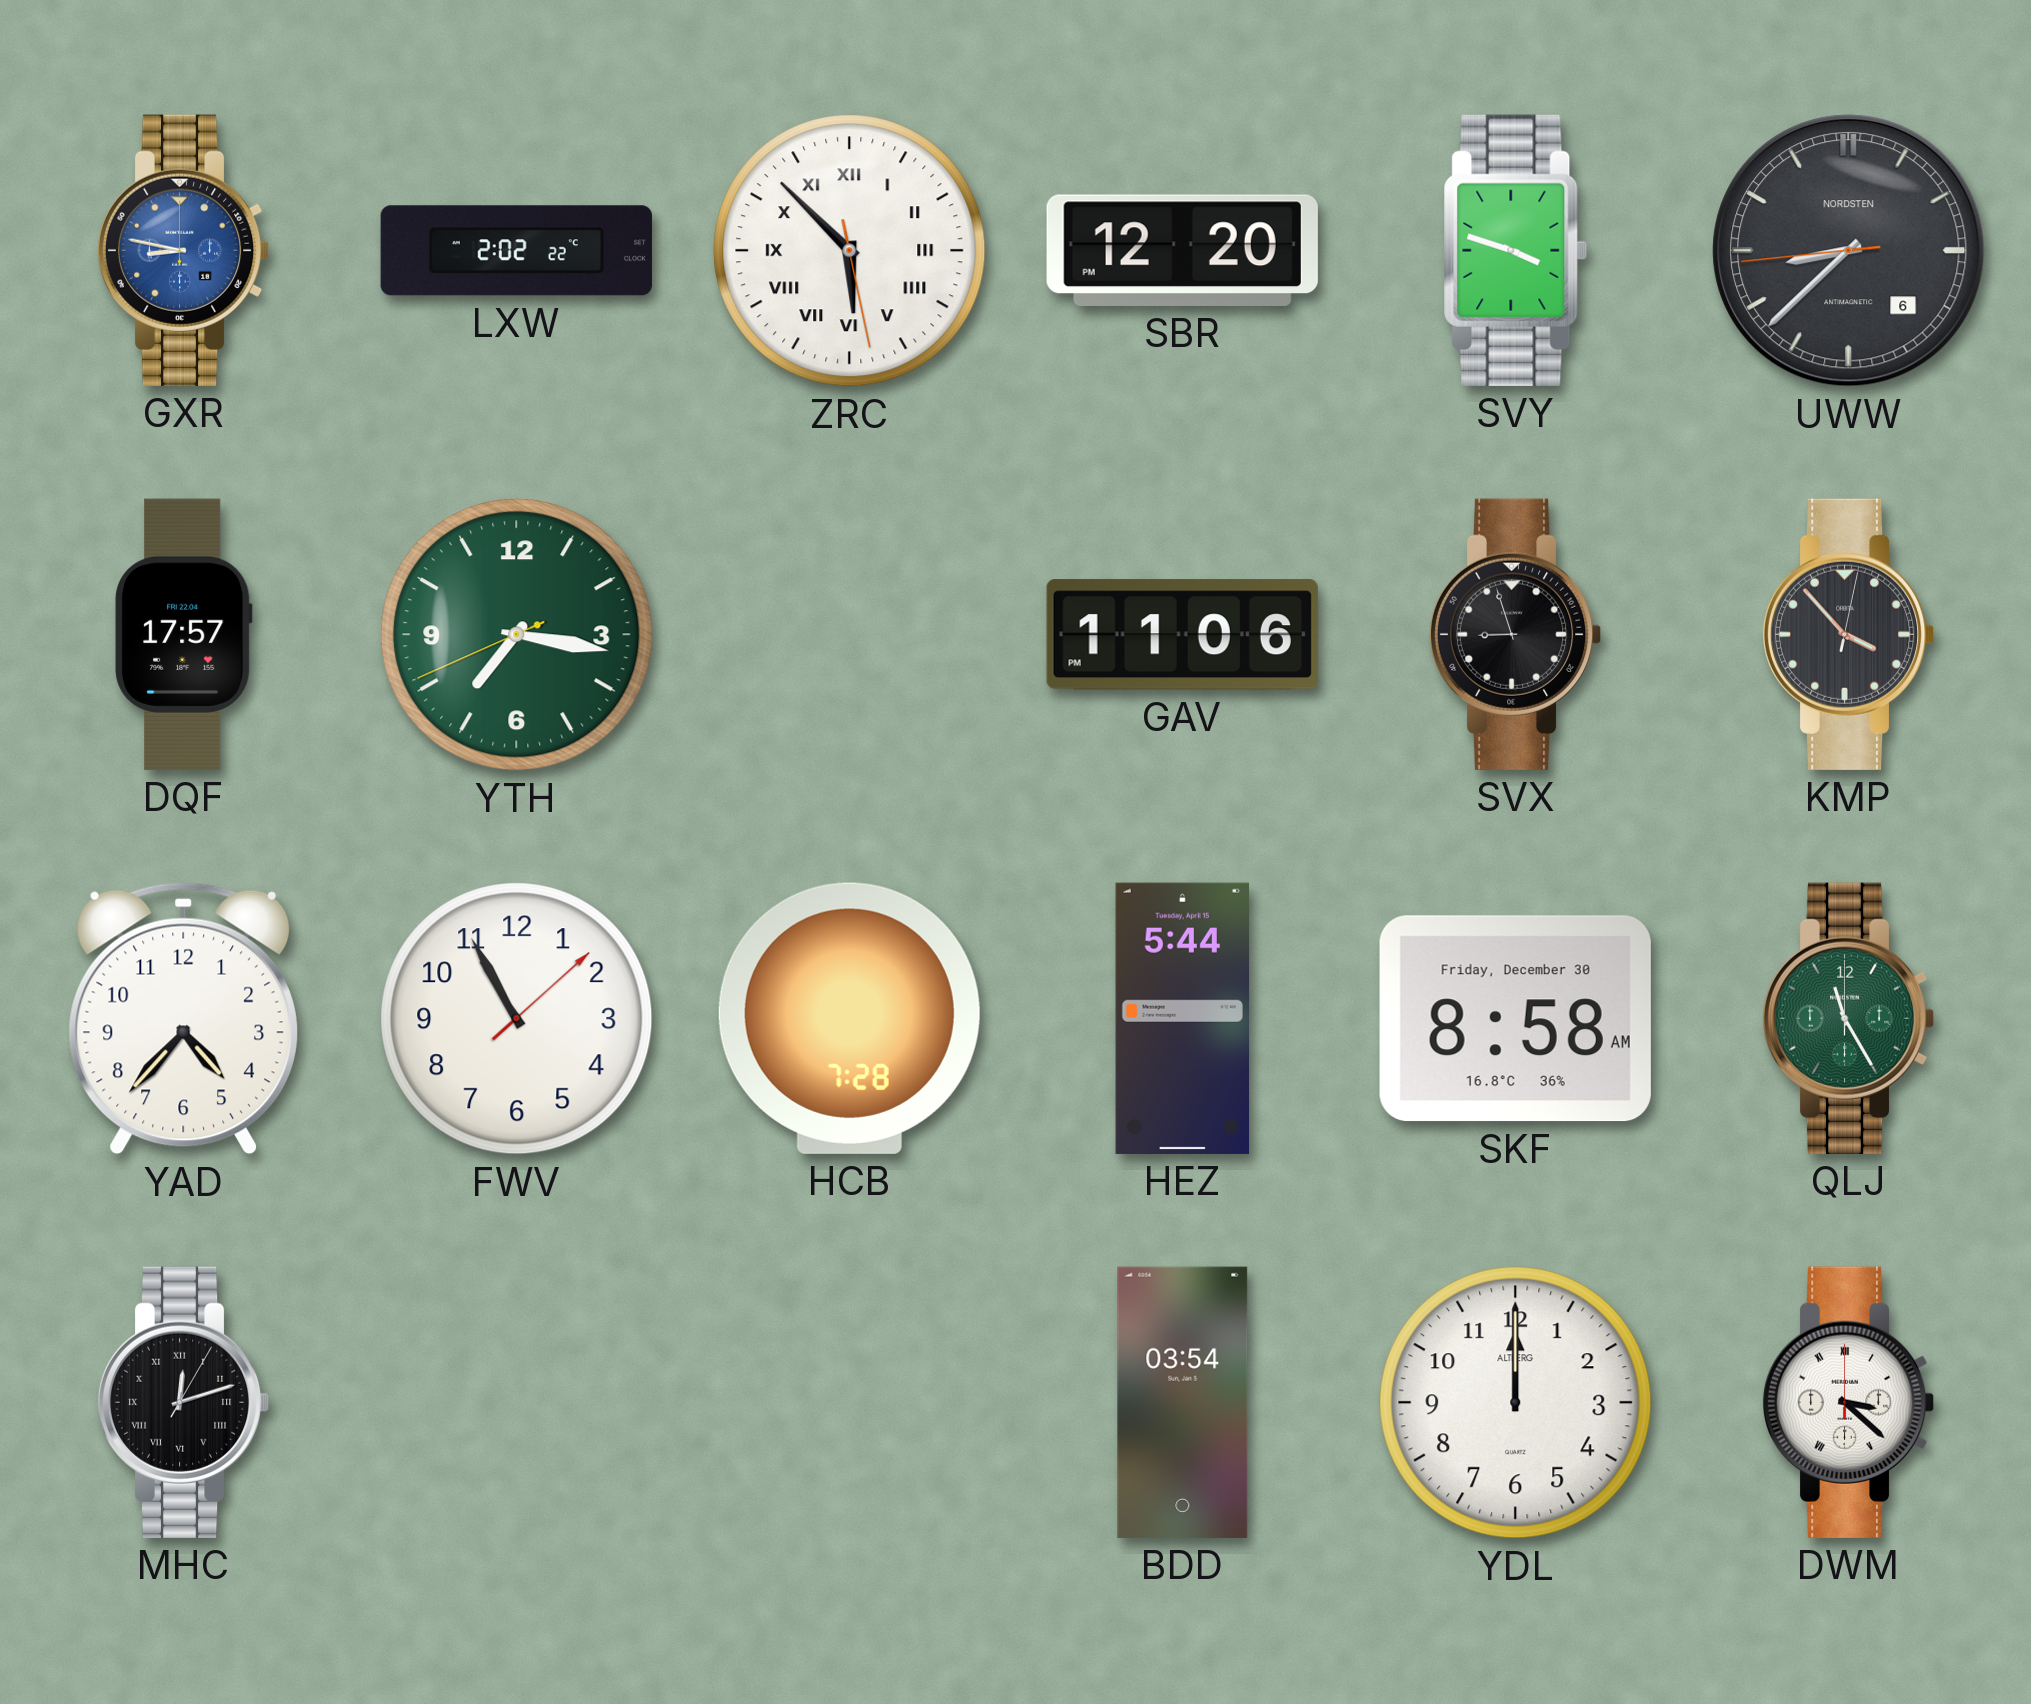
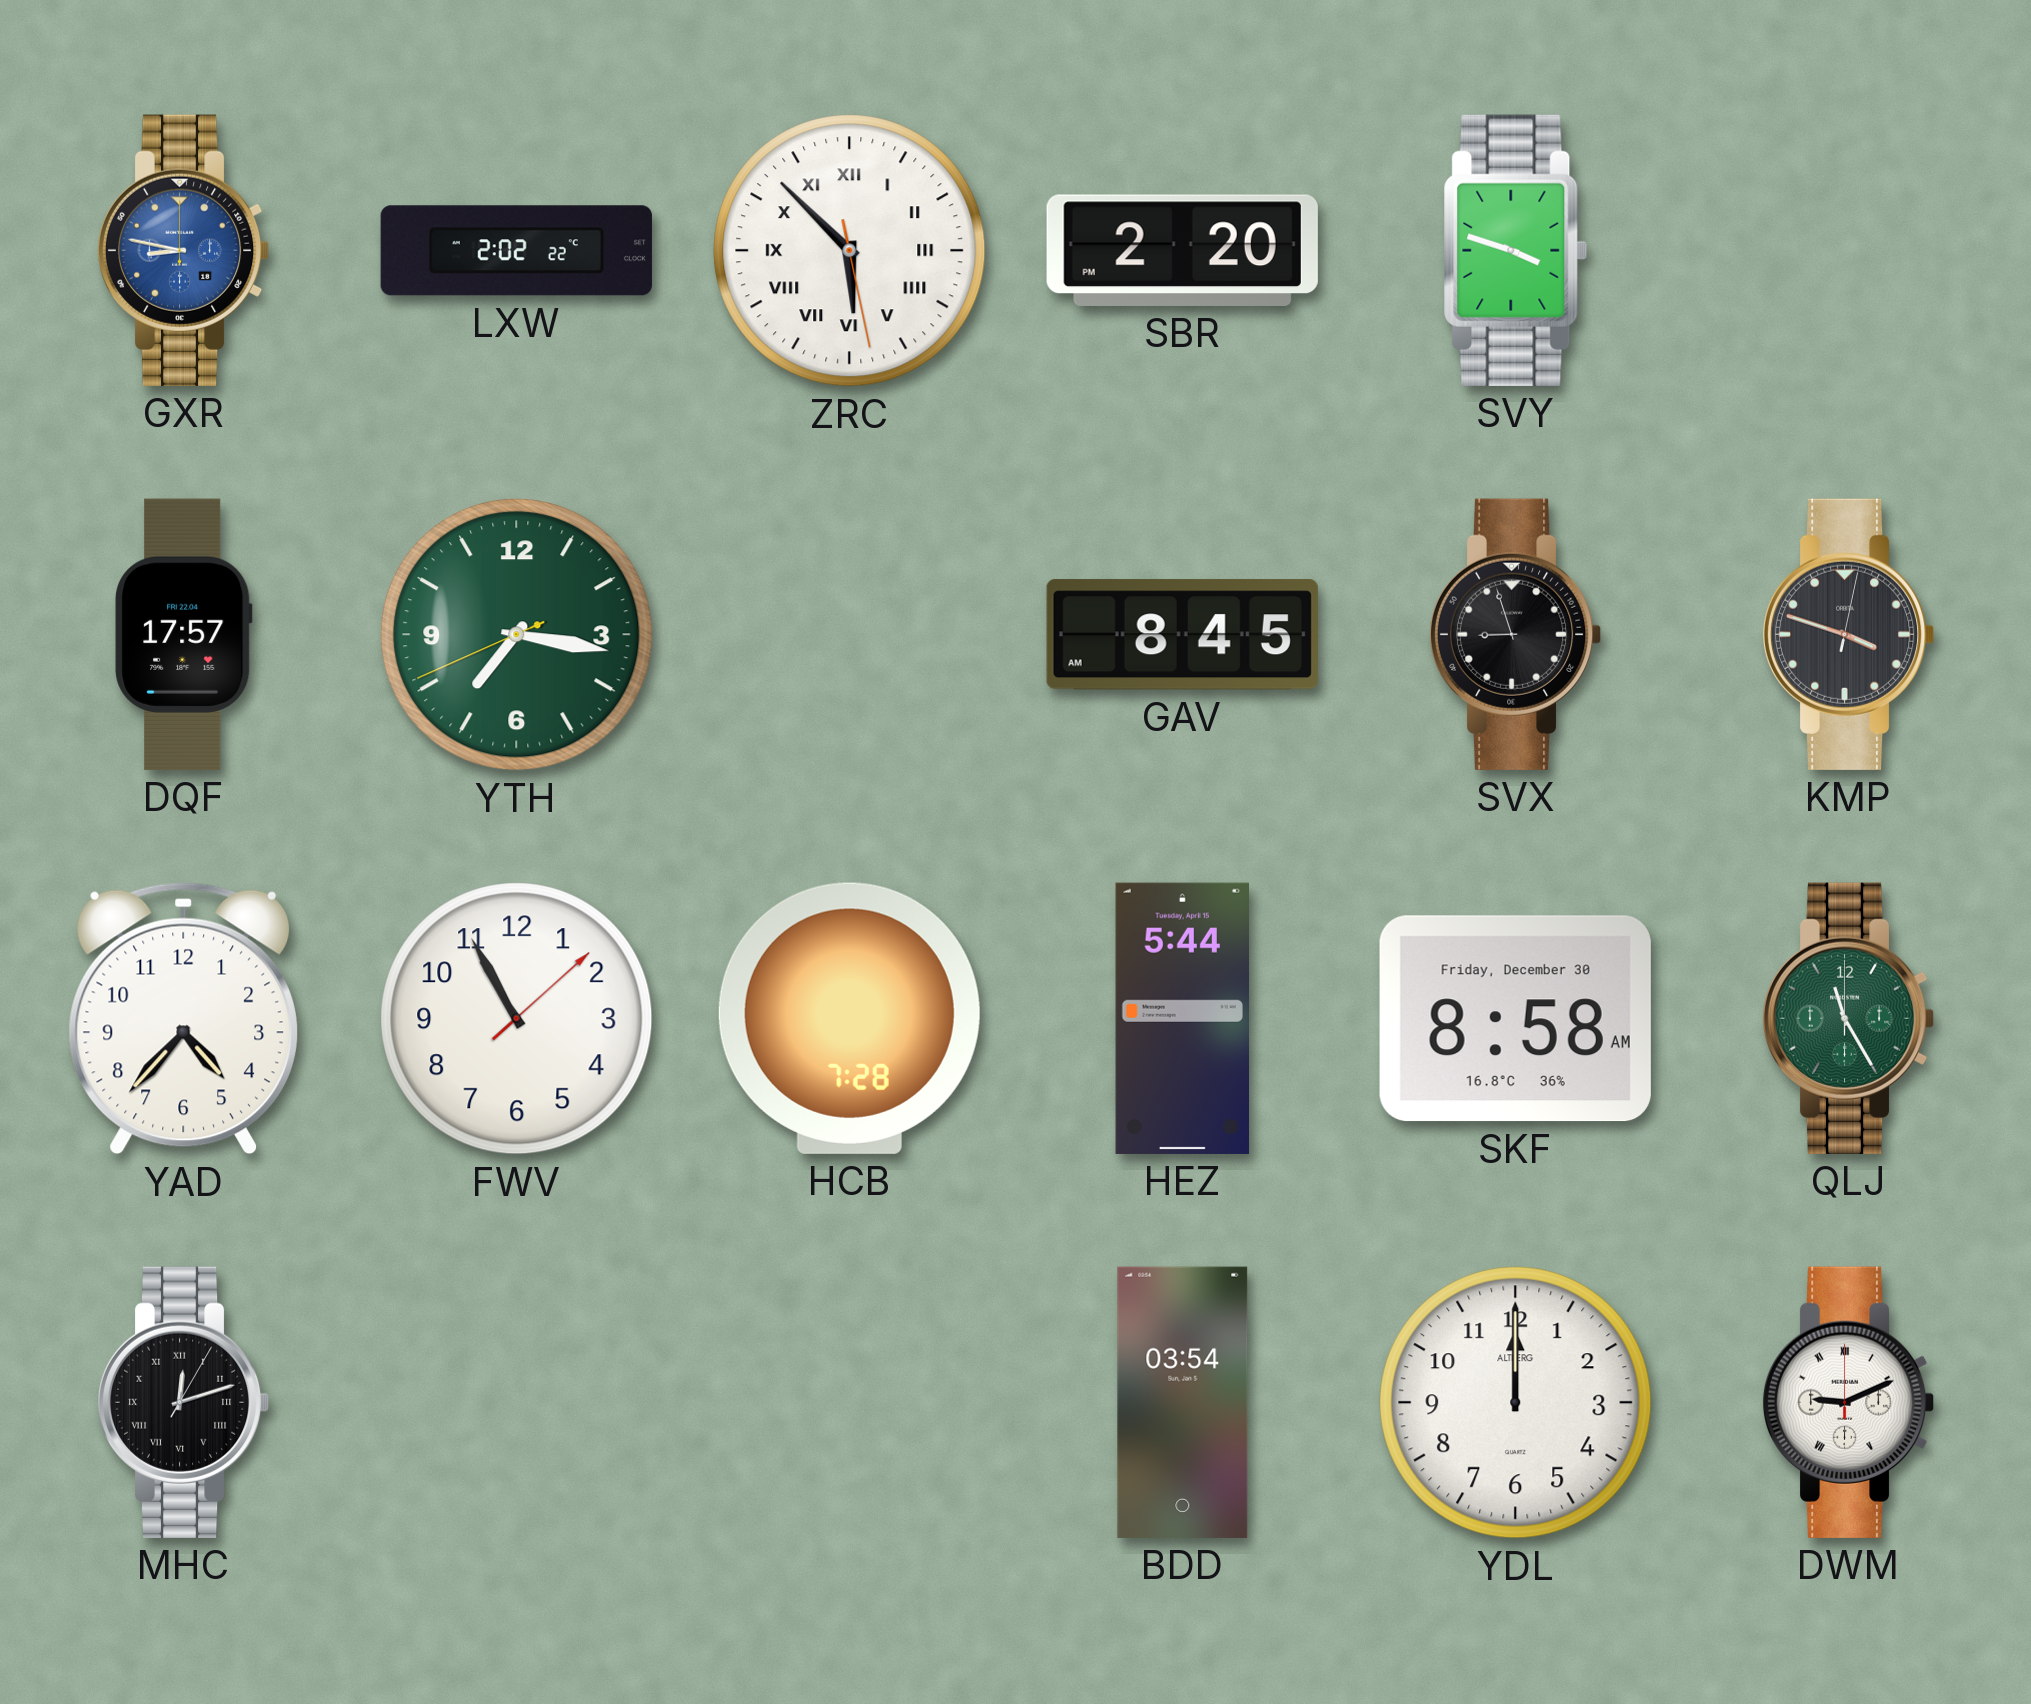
SBR: 12:20 -> 2:20
UWW: 8:37 -> none
GAV: 11:06 -> 8:45
KMP: 3:53 -> 3:48
DWM: 3:22 -> 9:11
